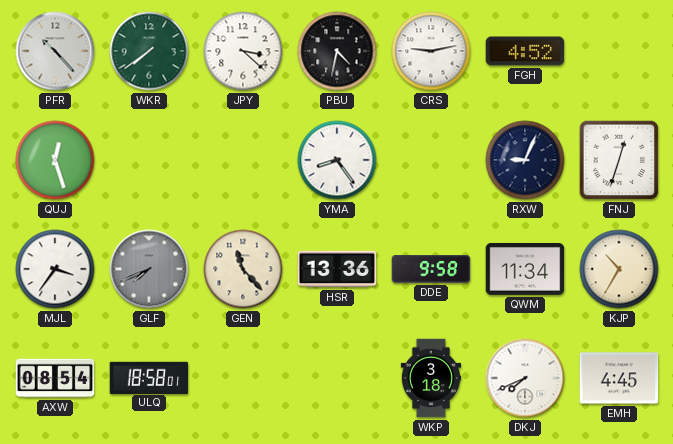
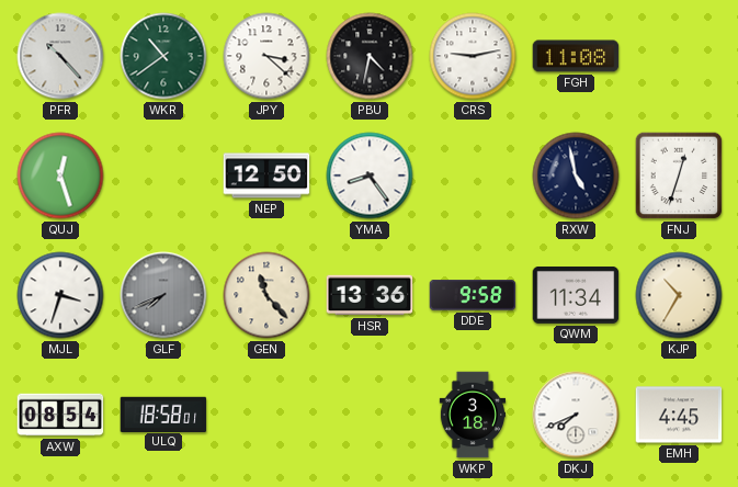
WKR: 7:39 -> 10:39
FGH: 4:52 -> 11:08
NEP: none -> 12:50
RXW: 9:04 -> 4:58
MJL: 3:36 -> 3:33
